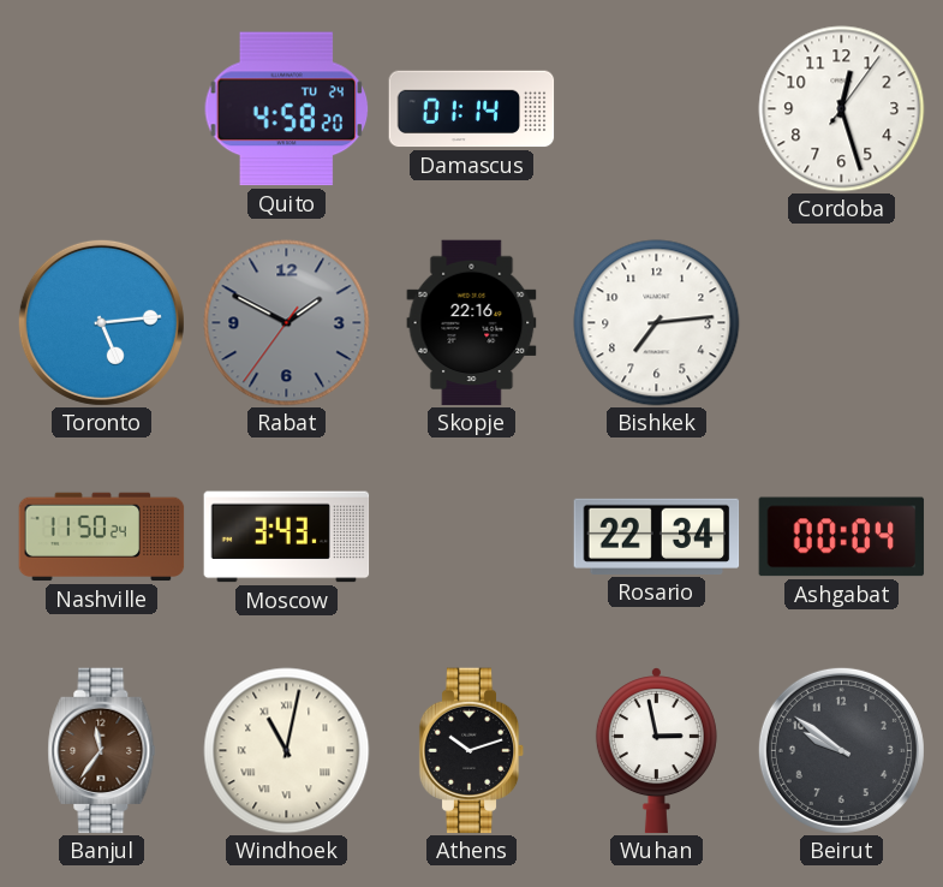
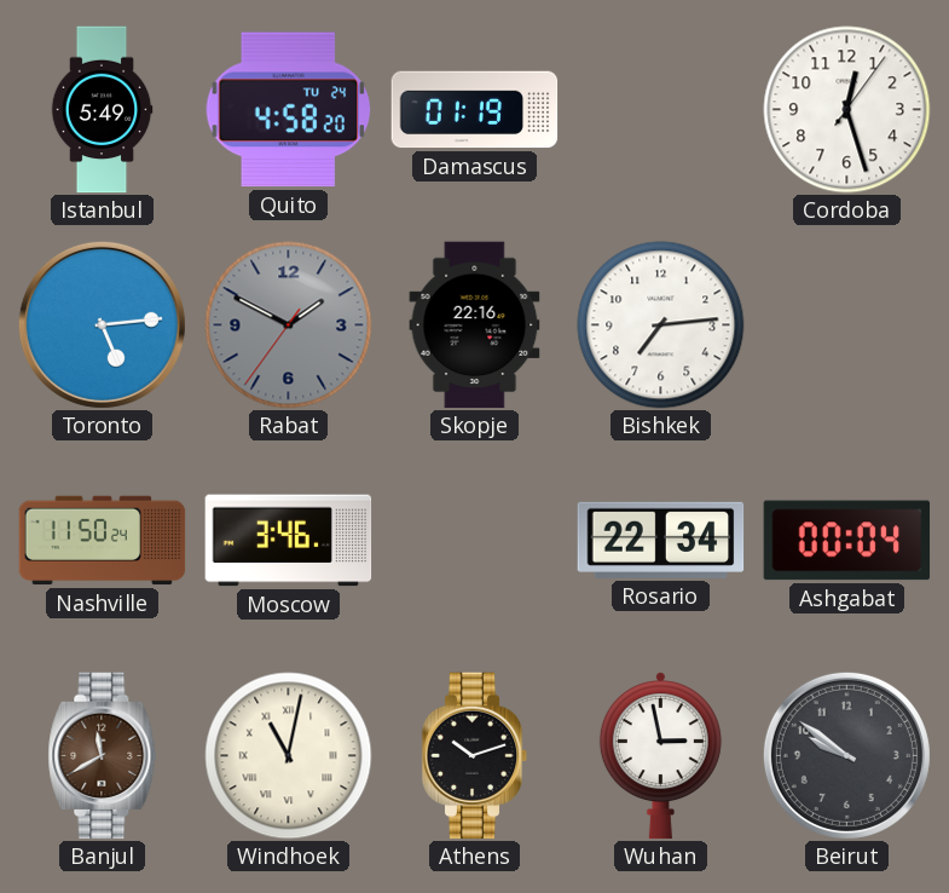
Istanbul: none -> 5:49
Damascus: 01:14 -> 01:19
Moscow: 3:43 -> 3:46
Banjul: 11:36 -> 11:40
